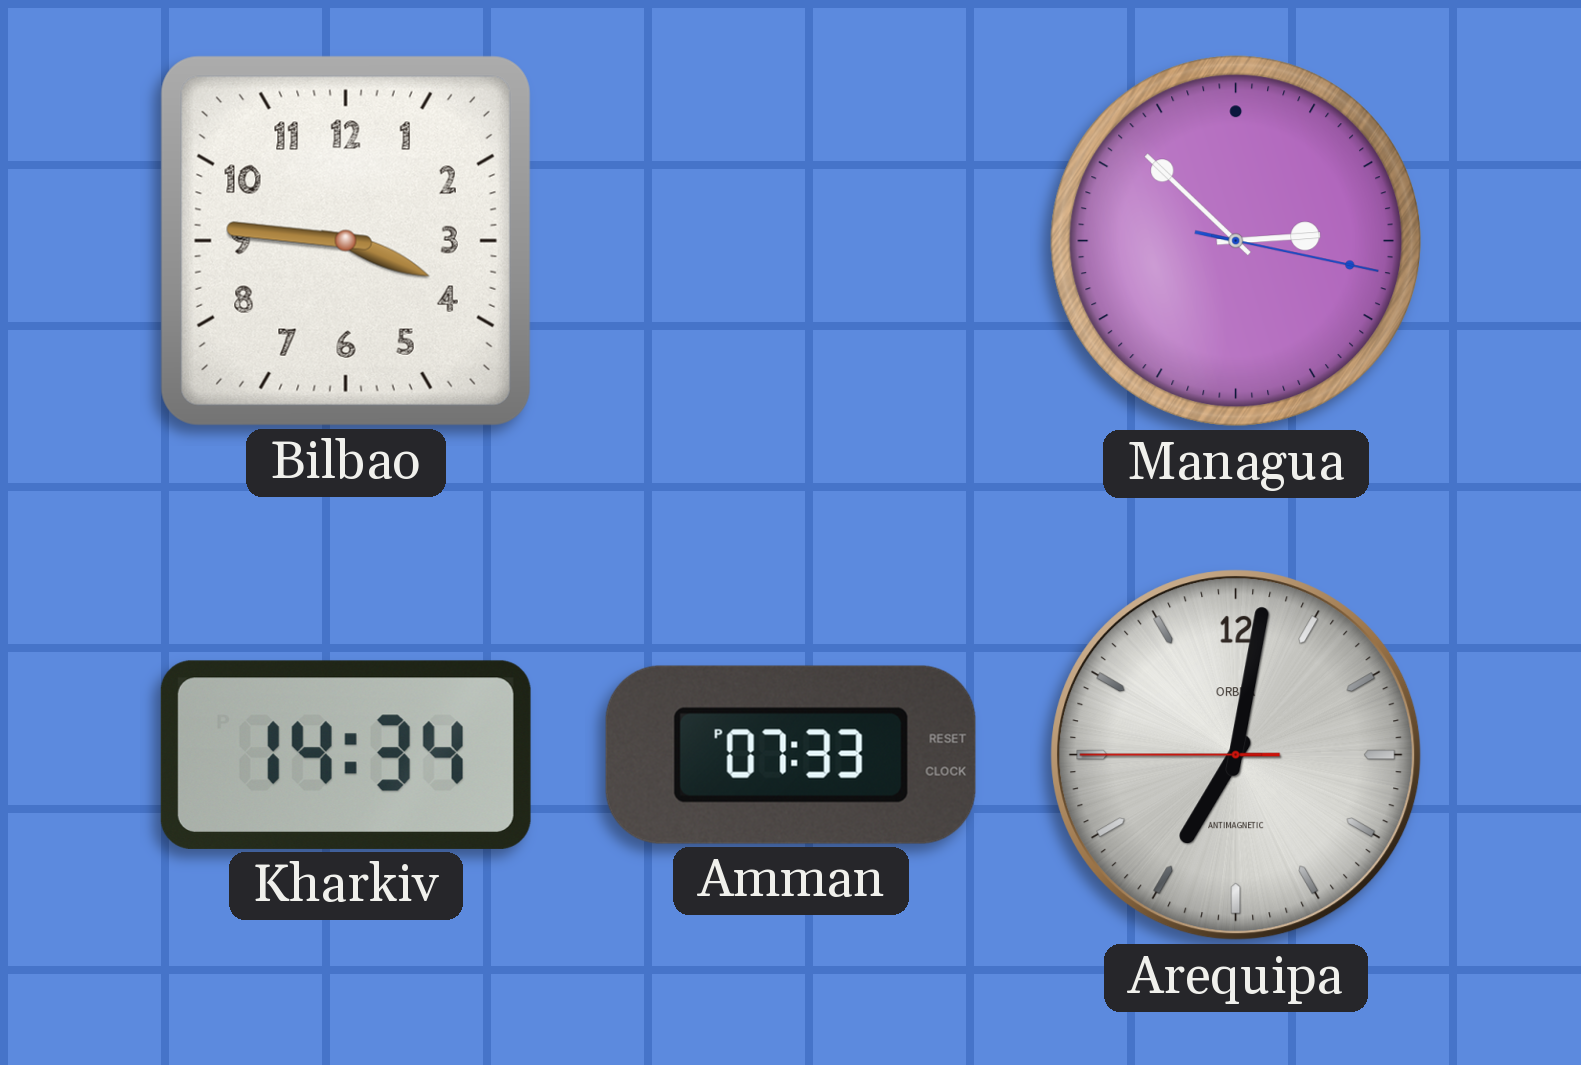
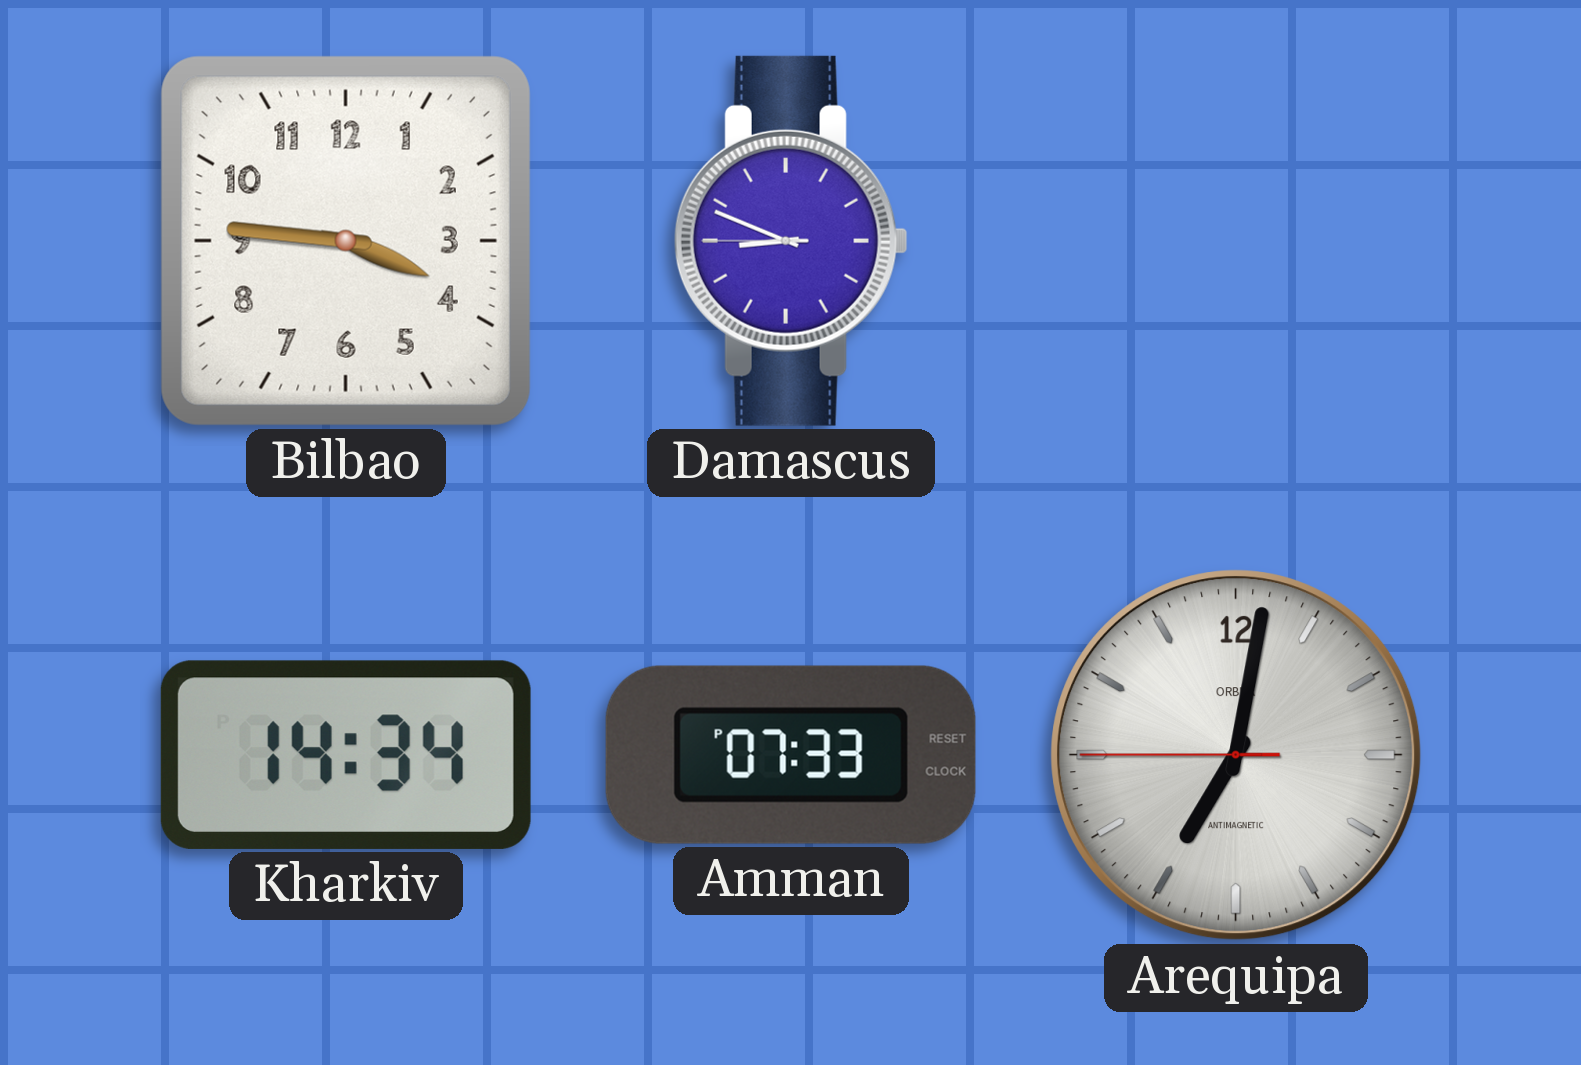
Damascus: none -> 8:48
Managua: 2:52 -> none
